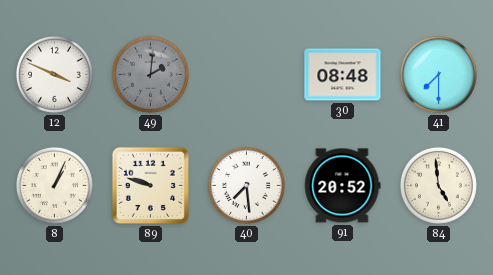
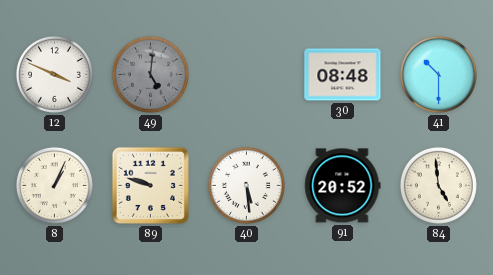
49: 2:01 -> 5:01
41: 7:30 -> 10:30
40: 7:29 -> 5:29
